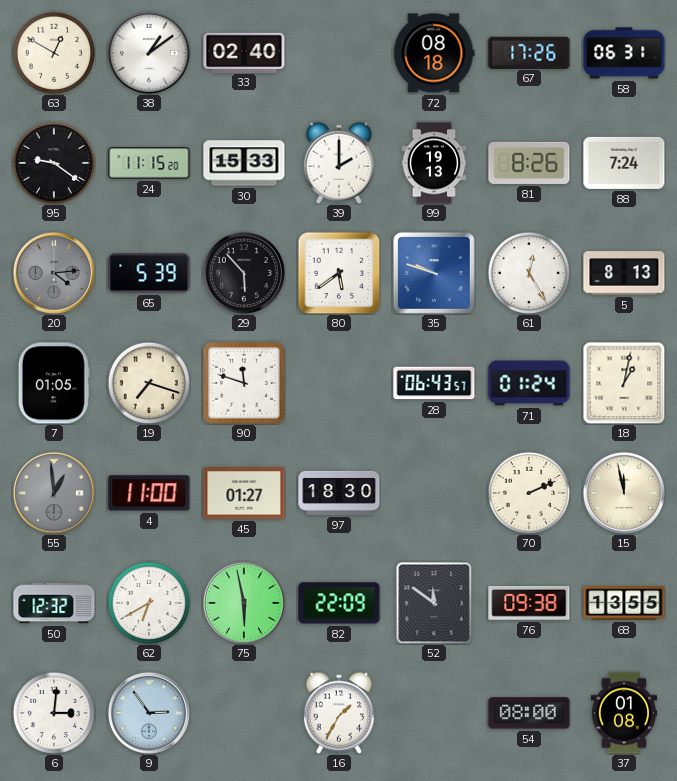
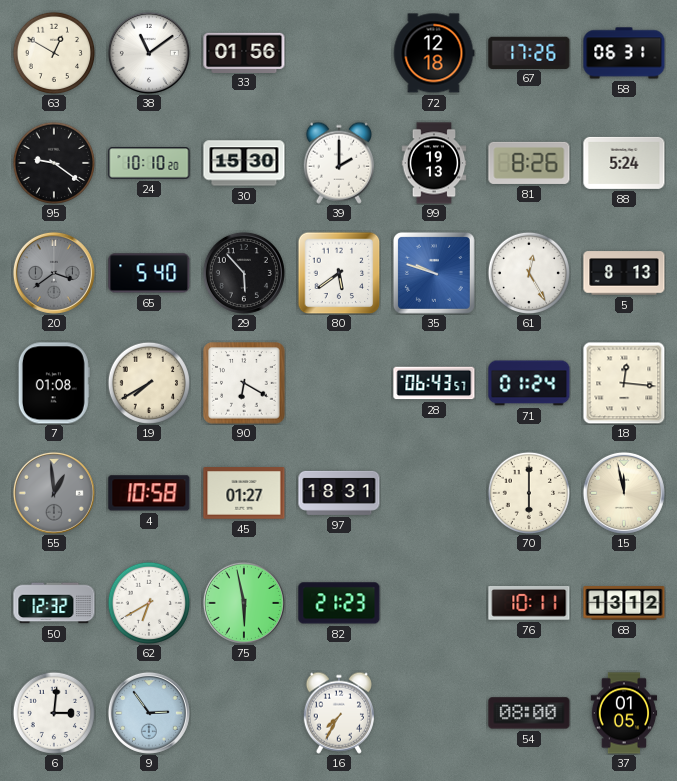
38: 1:09 -> 11:09
33: 02:40 -> 01:56
72: 08:18 -> 12:18
24: 11:15 -> 10:10
30: 15:33 -> 15:30
88: 7:24 -> 5:24
20: 4:14 -> 3:39
65: 5:39 -> 5:40
7: 01:05 -> 01:08
19: 7:18 -> 7:40
90: 11:48 -> 6:20
18: 1:02 -> 12:16
4: 11:00 -> 10:58
97: 18:30 -> 18:31
70: 2:11 -> 6:00
82: 22:09 -> 21:23
52: 11:51 -> none
76: 09:38 -> 10:11
68: 13:55 -> 13:12
16: 1:35 -> 7:35
37: 01:08 -> 01:05
